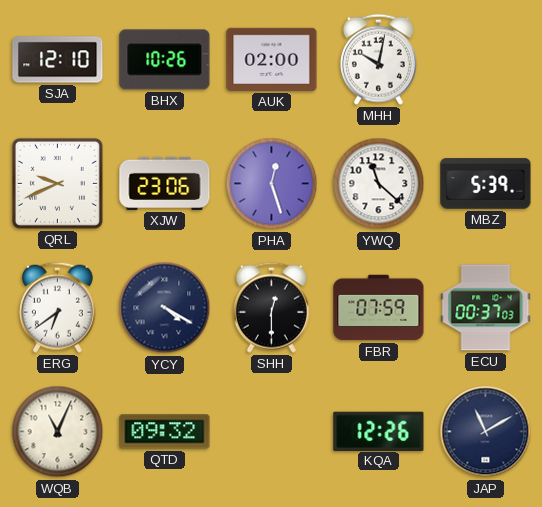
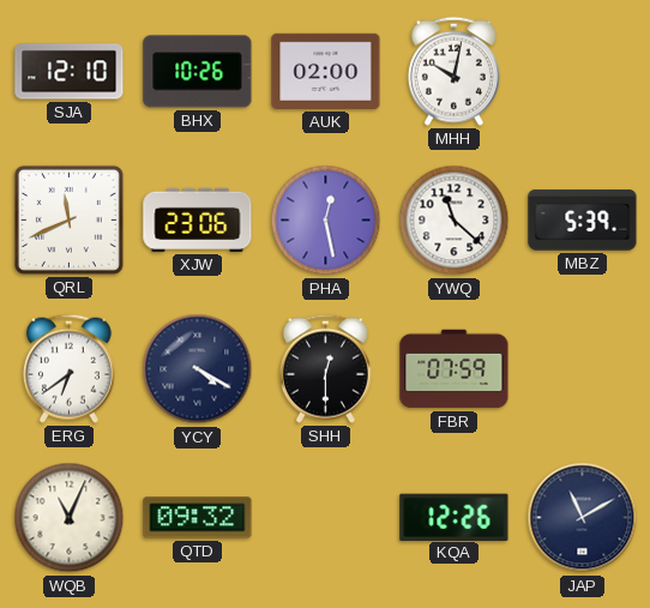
QRL: 9:41 -> 11:41
PHA: 12:27 -> 12:28
ECU: 00:37 -> none
